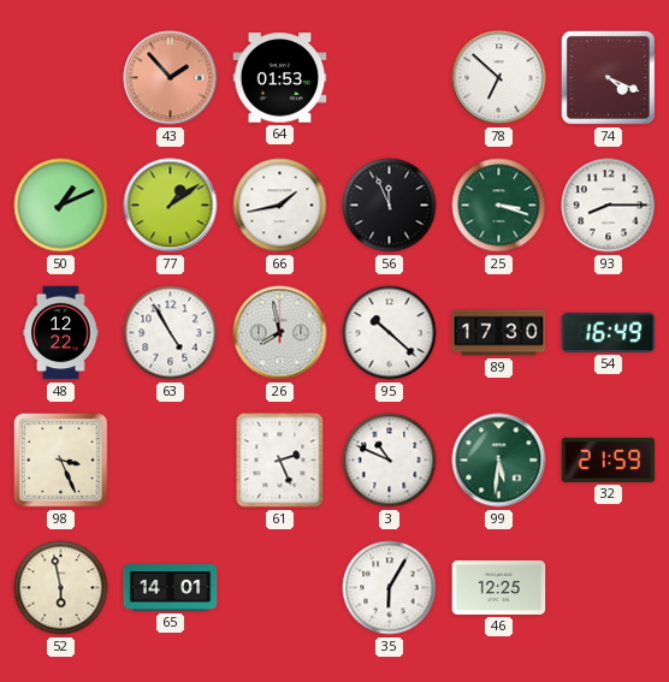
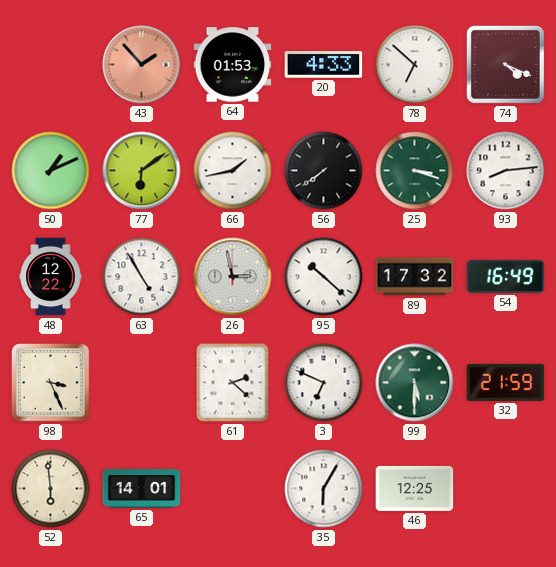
20: none -> 4:33
77: 1:09 -> 6:09
56: 11:56 -> 7:39
93: 8:15 -> 8:14
26: 7:58 -> 2:58
89: 17:30 -> 17:32
61: 2:26 -> 2:22
3: 10:49 -> 6:49
99: 5:31 -> 5:30
52: 5:58 -> 5:59
